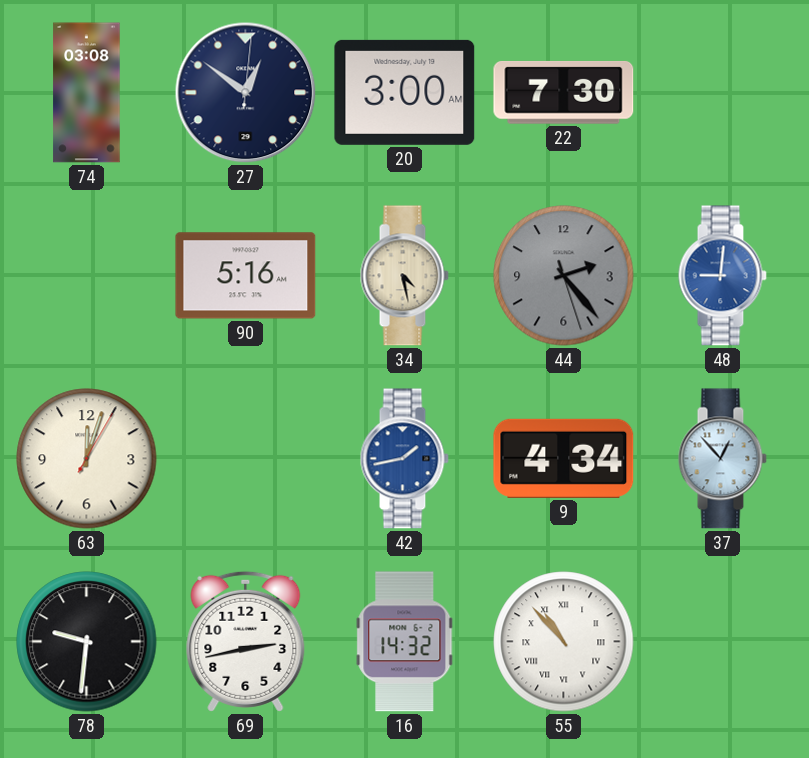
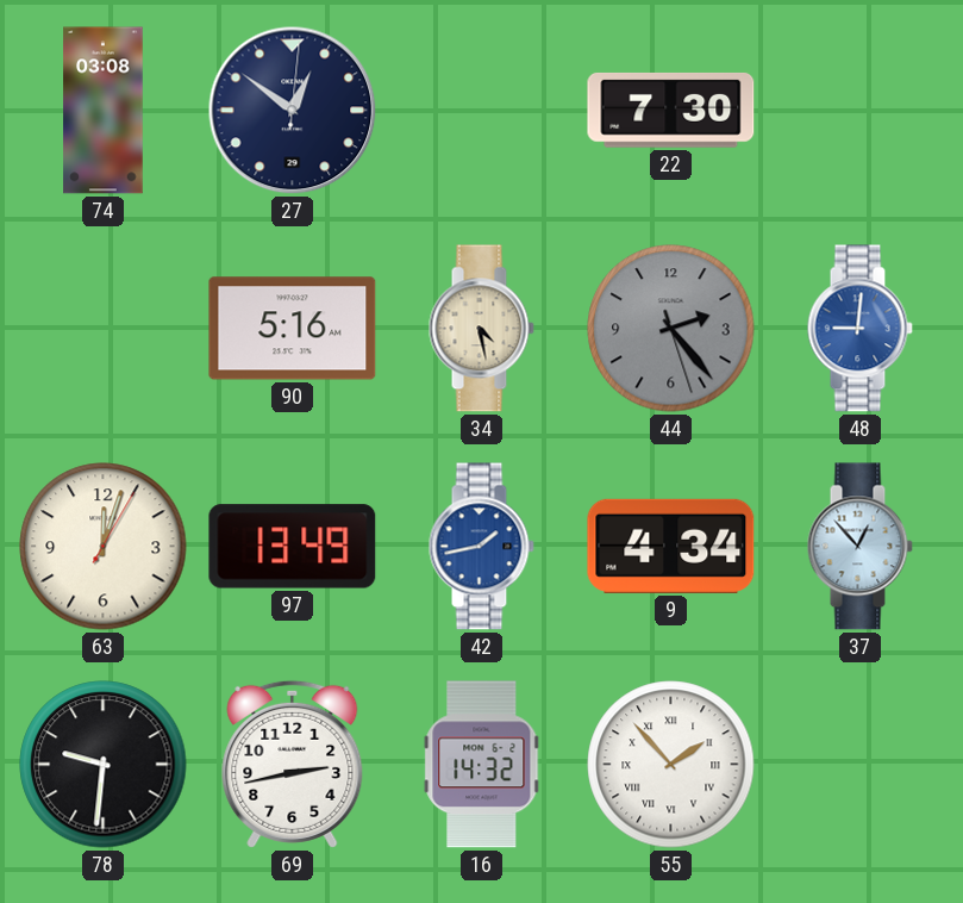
20: 3:00 -> none
97: none -> 13:49
55: 10:53 -> 1:53
